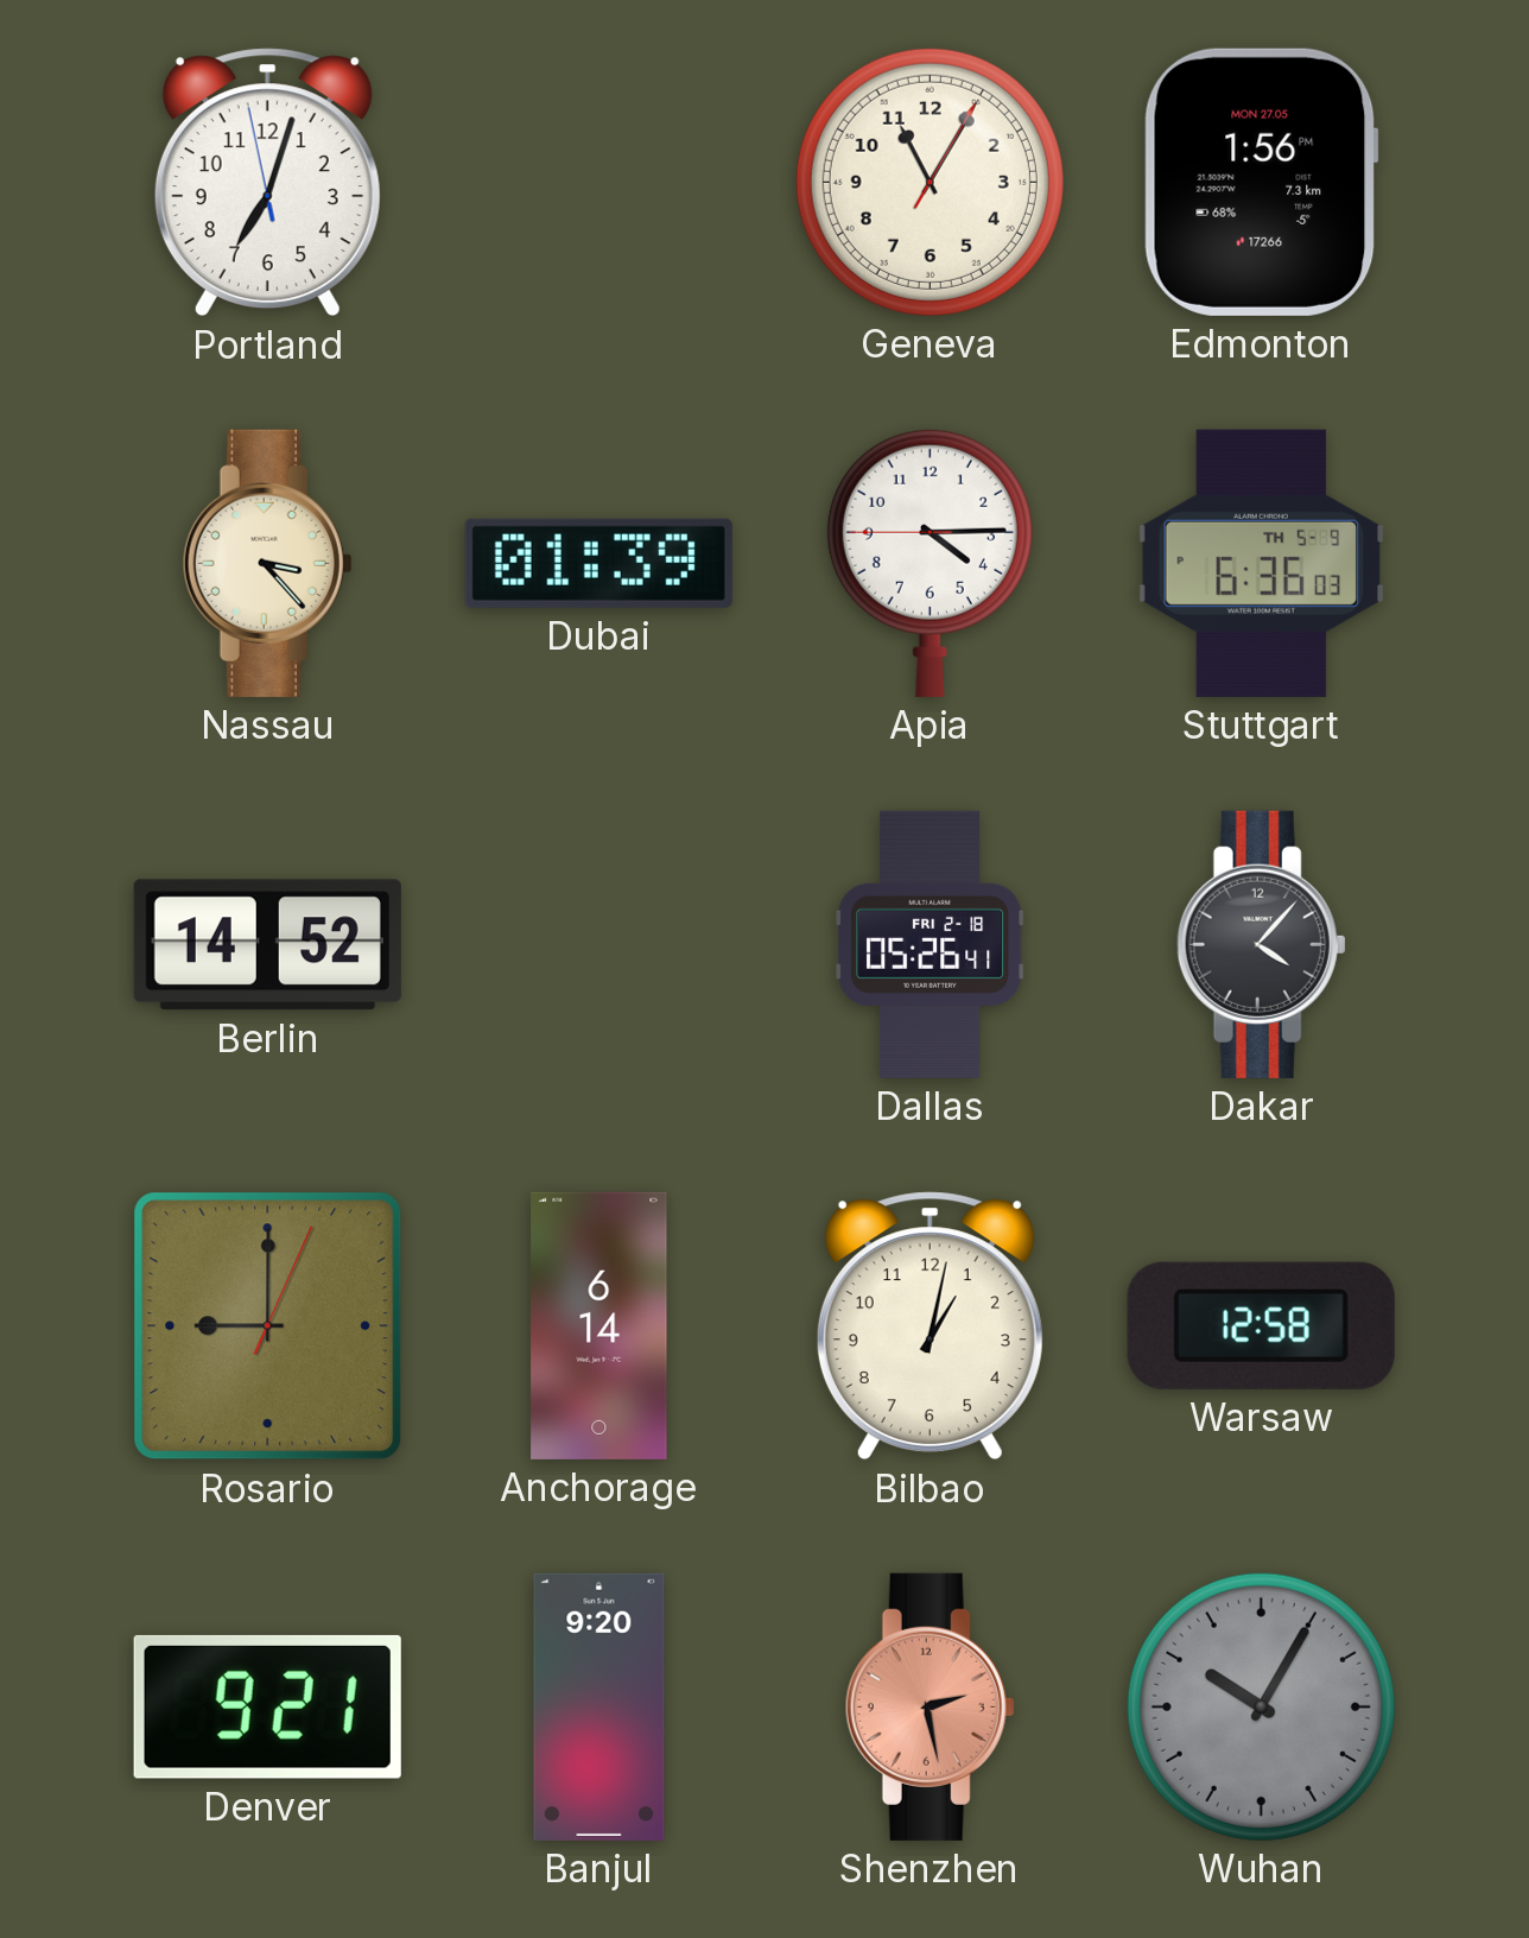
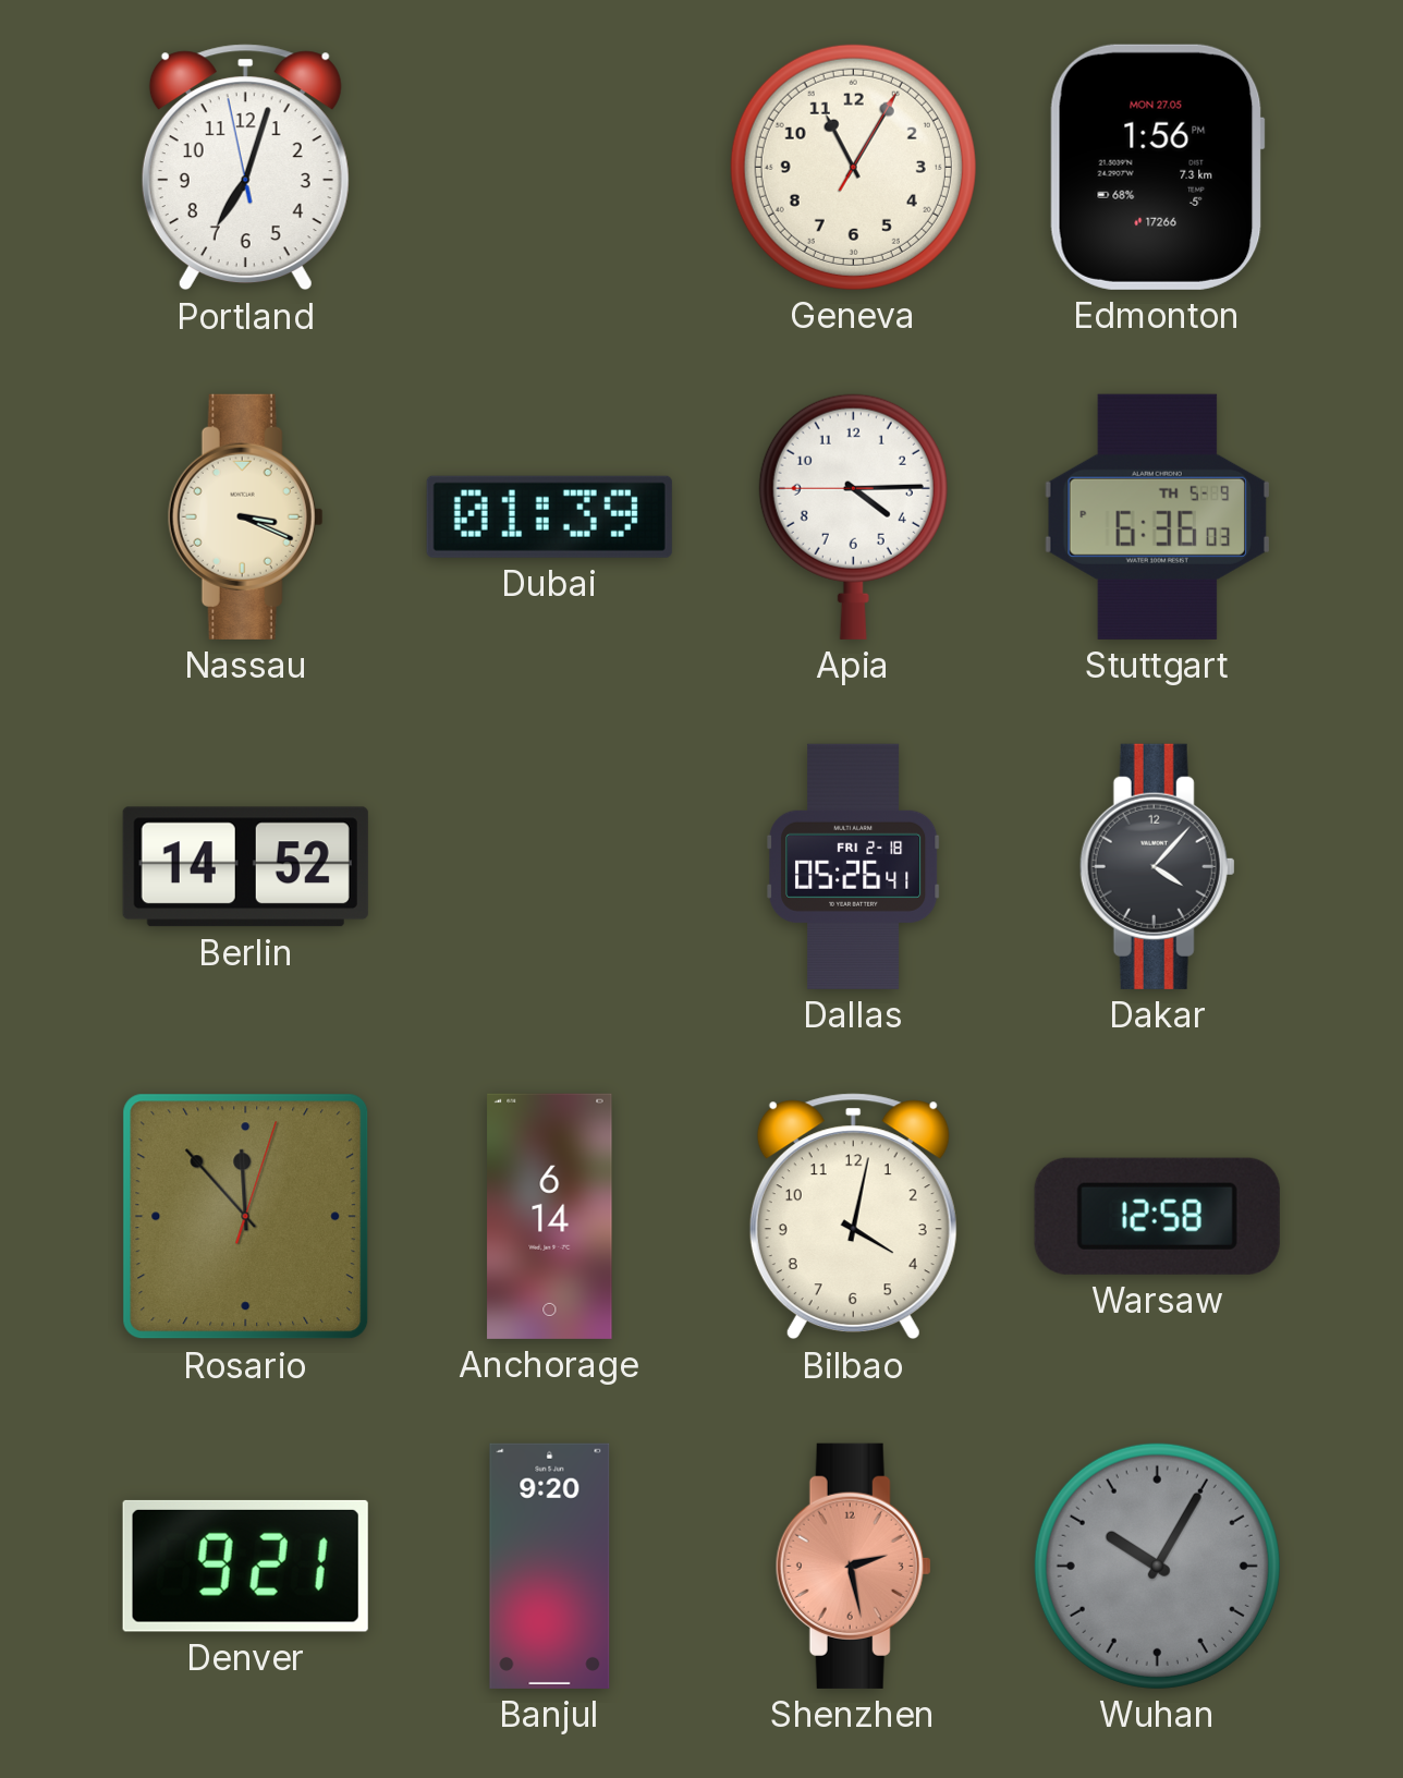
Nassau: 3:23 -> 3:19
Rosario: 9:00 -> 11:53
Bilbao: 1:02 -> 4:02
